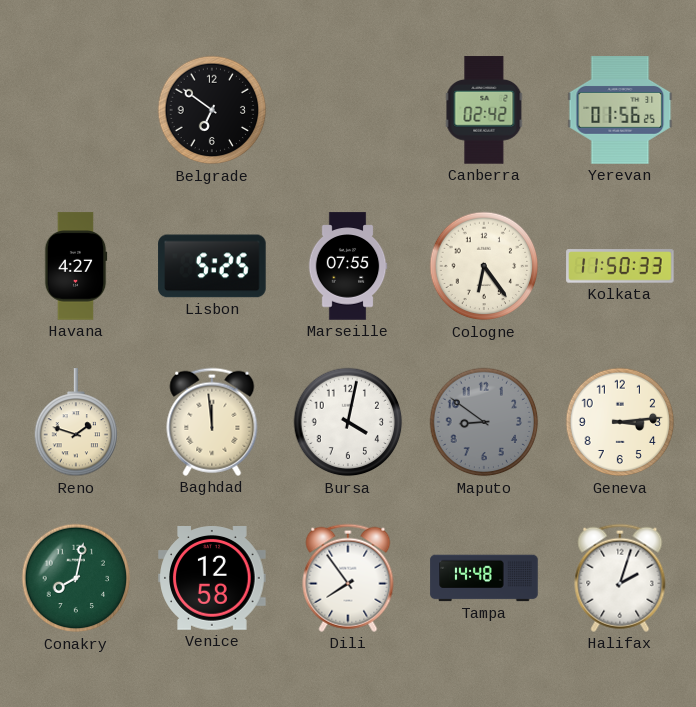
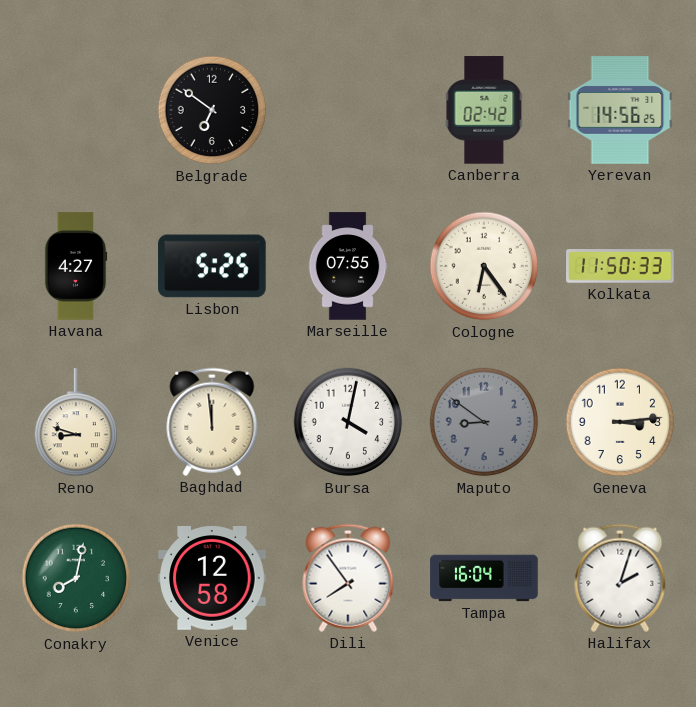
Yerevan: 01:56 -> 14:56
Reno: 1:48 -> 8:48
Tampa: 14:48 -> 16:04
